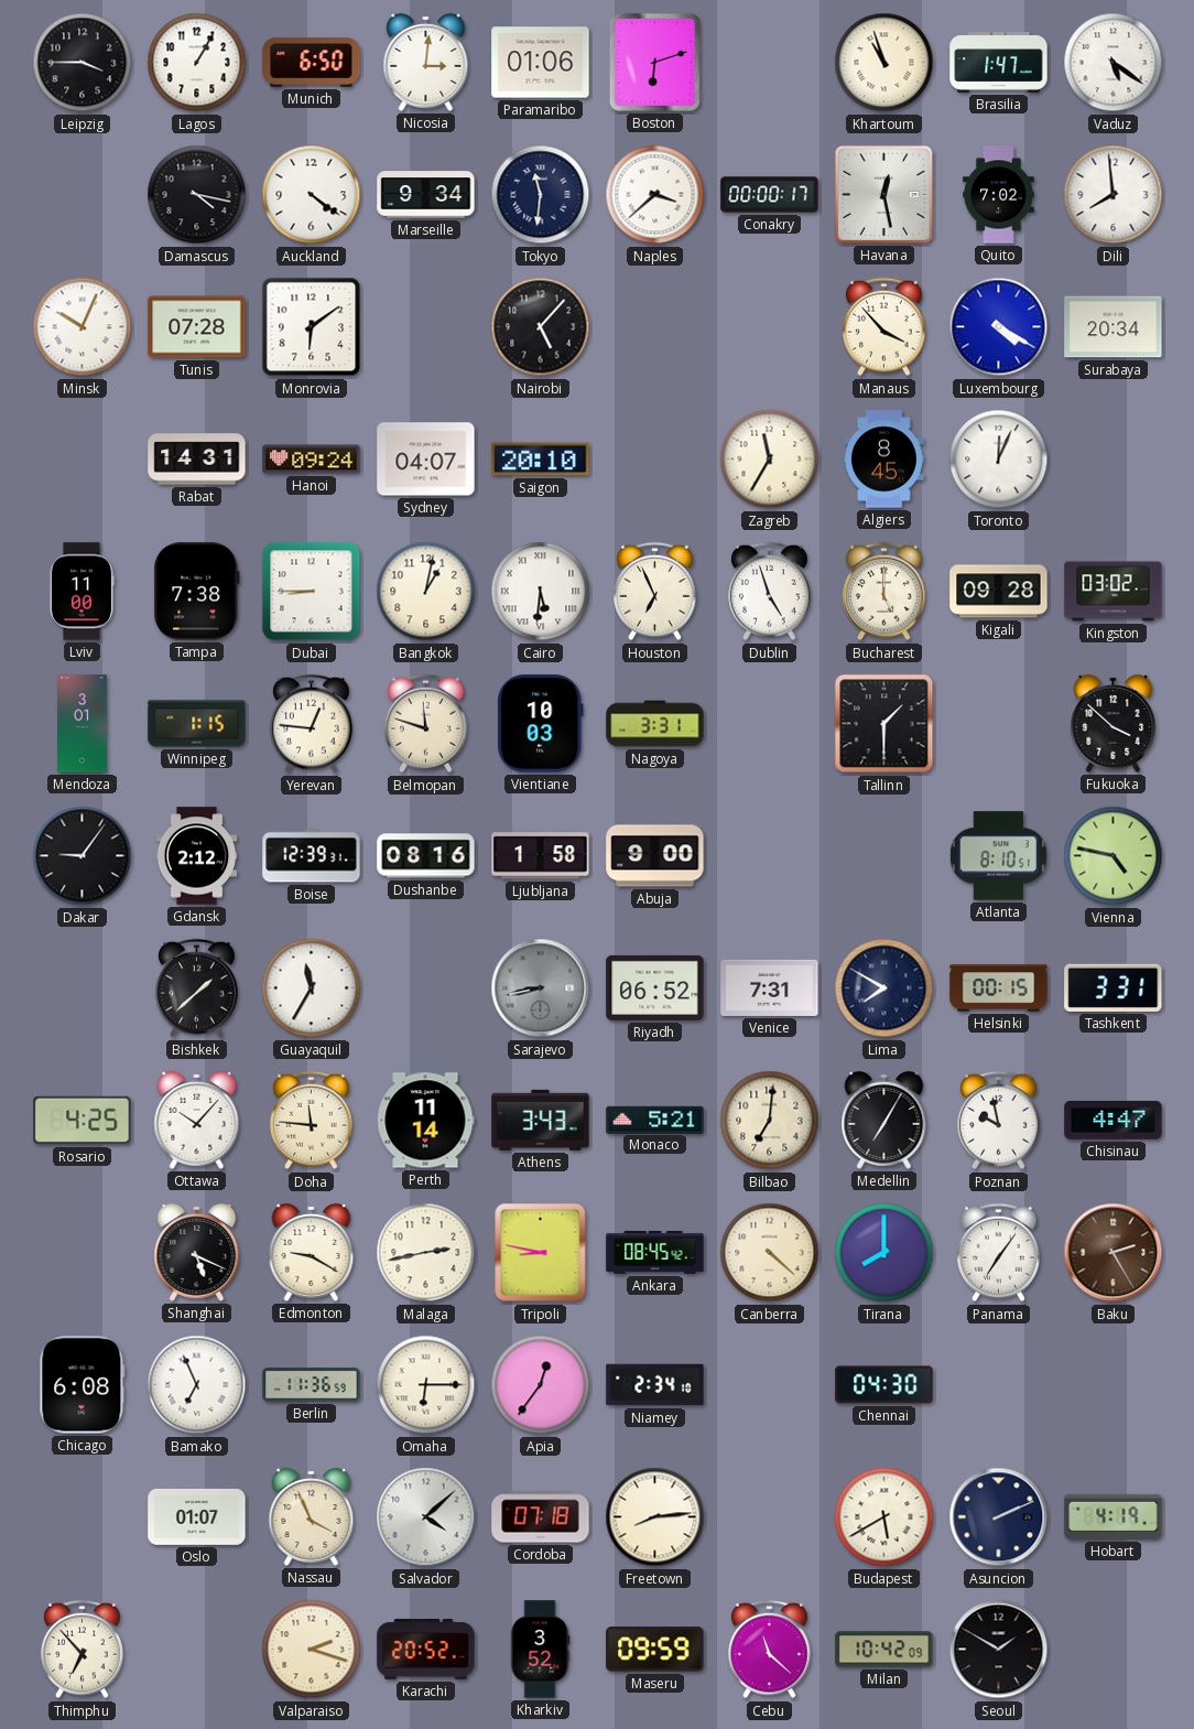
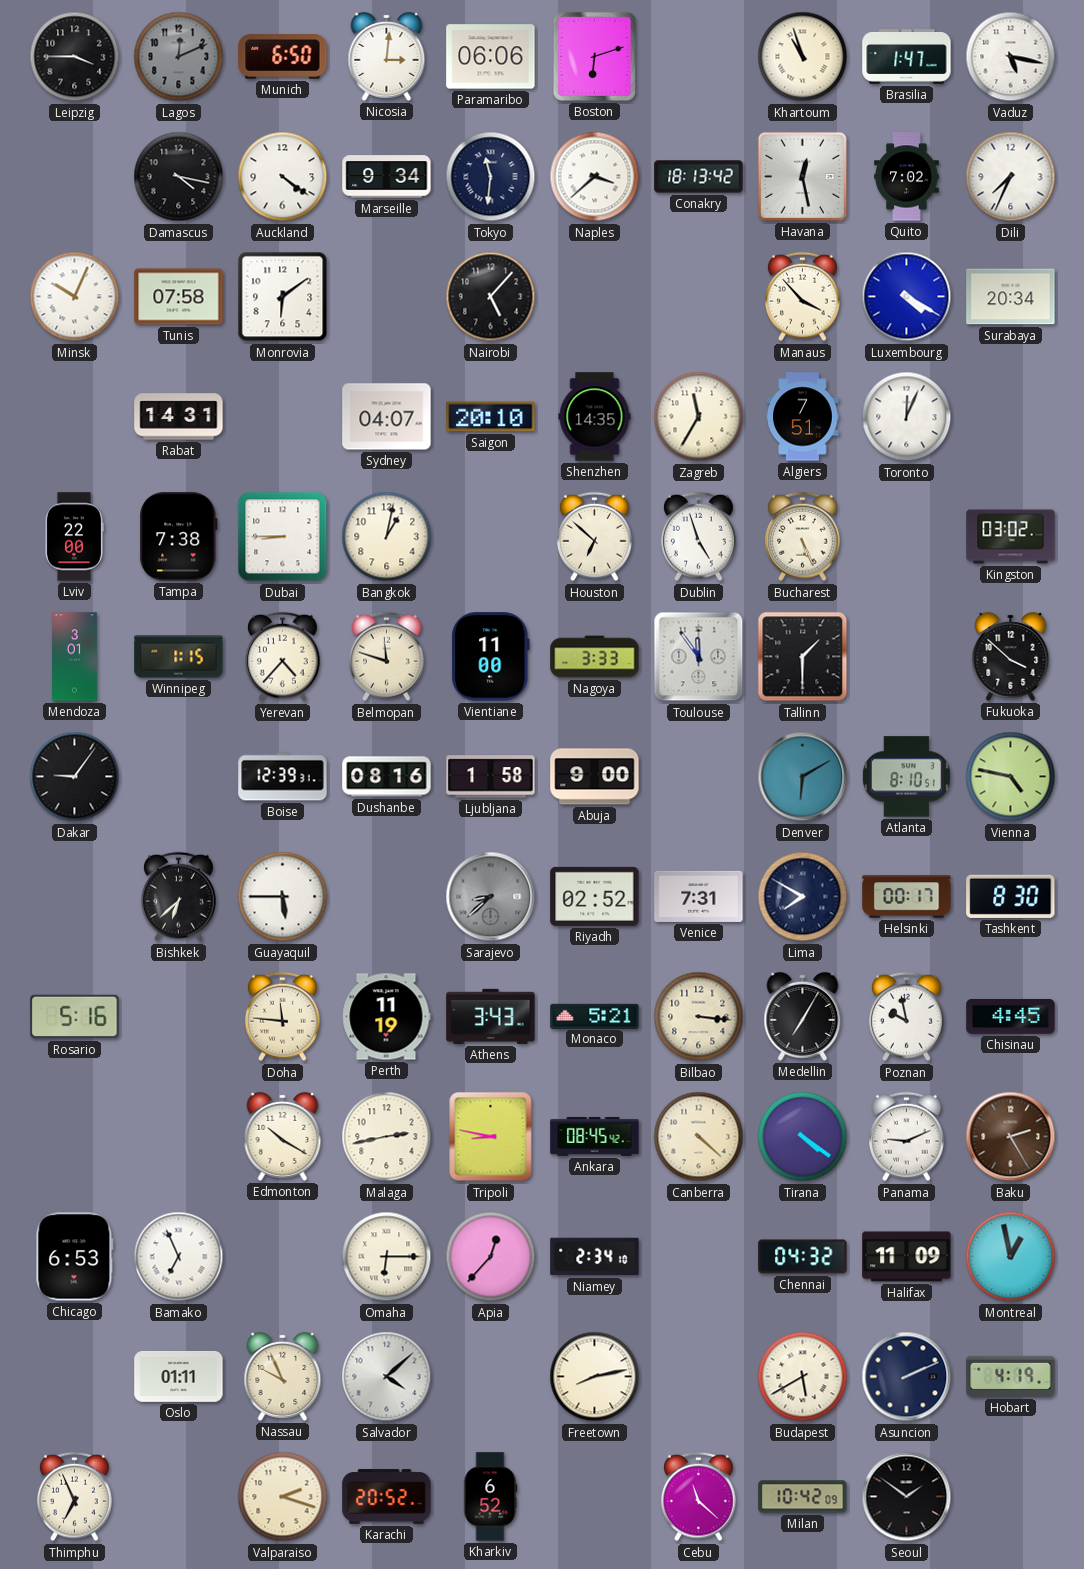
Lagos: 1:05 -> 12:11
Lagos dial: white -> grey
Paramaribo: 01:06 -> 06:06
Vaduz: 5:21 -> 5:17
Conakry: 00:00 -> 18:13
Dili: 7:59 -> 7:34
Tunis: 07:28 -> 07:58
Hanoi: 09:24 -> none
Shenzhen: none -> 14:35
Algiers: 8:45 -> 7:51
Lviv: 11:00 -> 22:00
Cairo: 5:31 -> none
Houston: 6:56 -> 6:52
Bucharest: 5:00 -> 5:26
Kigali: 09:28 -> none
Yerevan: 12:46 -> 4:37
Vientiane: 10:03 -> 11:00
Nagoya: 3:31 -> 3:33
Toulouse: none -> 11:54
Gdansk: 2:12 -> none
Denver: none -> 6:10
Bishkek: 1:38 -> 6:38
Guayaquil: 11:35 -> 5:45
Sarajevo: 8:43 -> 8:38
Riyadh: 06:52 -> 02:52
Helsinki: 00:15 -> 00:17
Tashkent: 3:31 -> 8:30
Rosario: 4:25 -> 5:16
Ottawa: 10:07 -> none
Perth: 11:14 -> 11:19
Bilbao: 7:01 -> 3:16
Chisinau: 4:47 -> 4:45
Shanghai: 5:19 -> none
Edmonton: 9:20 -> 10:20
Tirana: 8:00 -> 4:21
Panama: 7:06 -> 9:11
Chicago: 6:08 -> 6:53
Berlin: 11:36 -> none
Apia: 12:36 -> 12:37
Chennai: 04:30 -> 04:32
Halifax: none -> 11:09
Montreal: none -> 12:58
Oslo: 01:07 -> 01:11
Nassau: 3:56 -> 9:56
Cordoba: 07:18 -> none
Freetown: 8:14 -> 8:13
Thimphu: 6:53 -> 6:56
Kharkiv: 3:52 -> 6:52
Maseru: 09:59 -> none
Seoul: 1:50 -> 1:51
